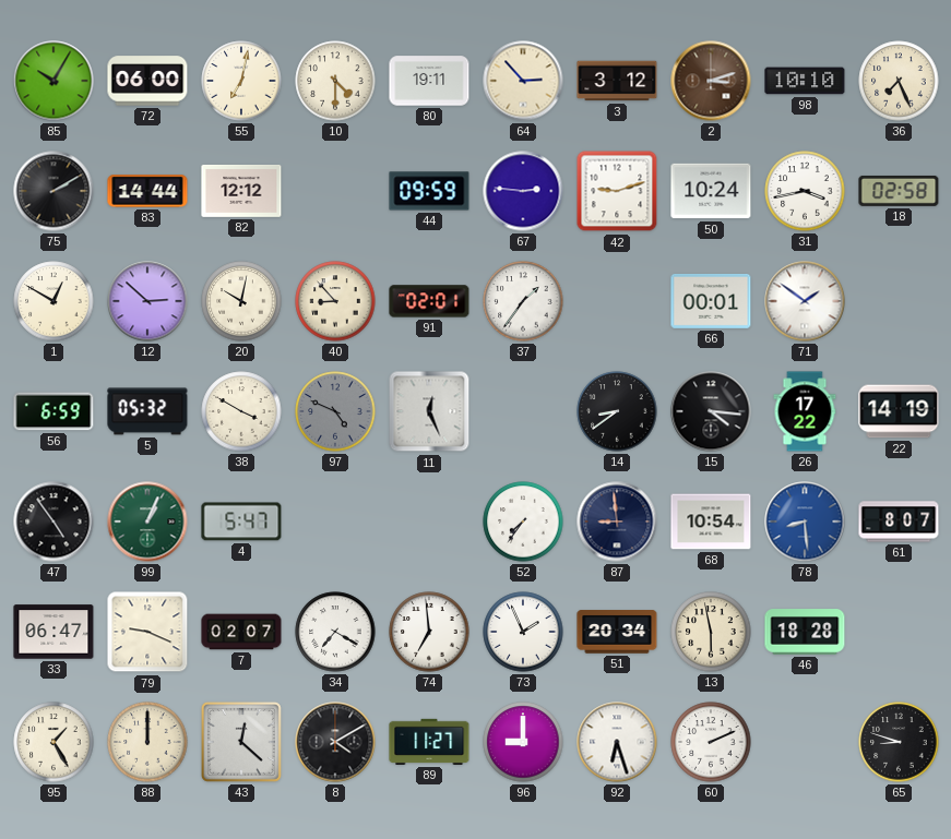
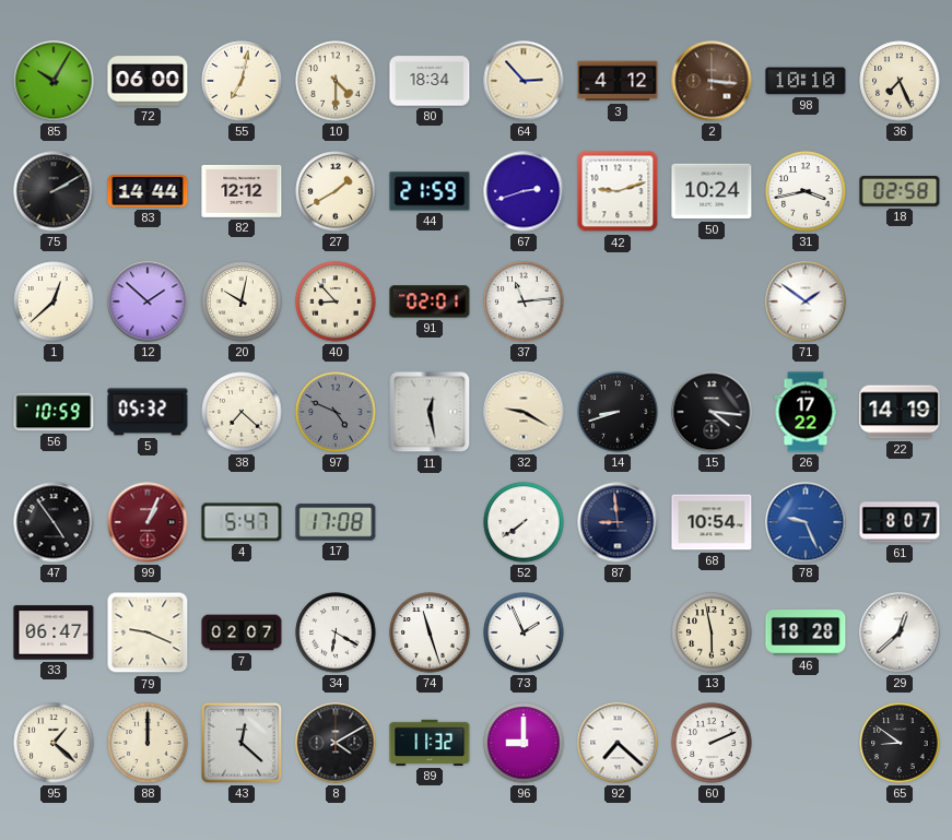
80: 19:11 -> 18:34
3: 3:12 -> 4:12
2: 3:12 -> 3:16
27: none -> 1:40
44: 09:59 -> 21:59
67: 2:46 -> 2:42
1: 12:50 -> 12:38
12: 2:52 -> 1:52
37: 1:36 -> 11:14
66: 00:01 -> none
56: 6:59 -> 10:59
38: 3:50 -> 7:22
11: 12:26 -> 12:28
32: none -> 9:20
14: 8:39 -> 8:42
99 dial: green -> burgundy
17: none -> 17:08
52: 7:36 -> 7:39
78: 8:29 -> 9:26
34: 7:20 -> 6:20
74: 6:59 -> 11:27
51: 20:34 -> none
29: none -> 12:38
95: 1:25 -> 1:22
89: 11:27 -> 11:32
92: 6:27 -> 7:22
65: 8:48 -> 8:51
